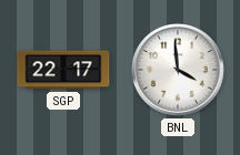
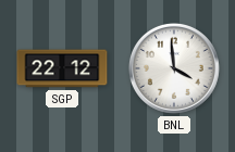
SGP: 22:17 -> 22:12
